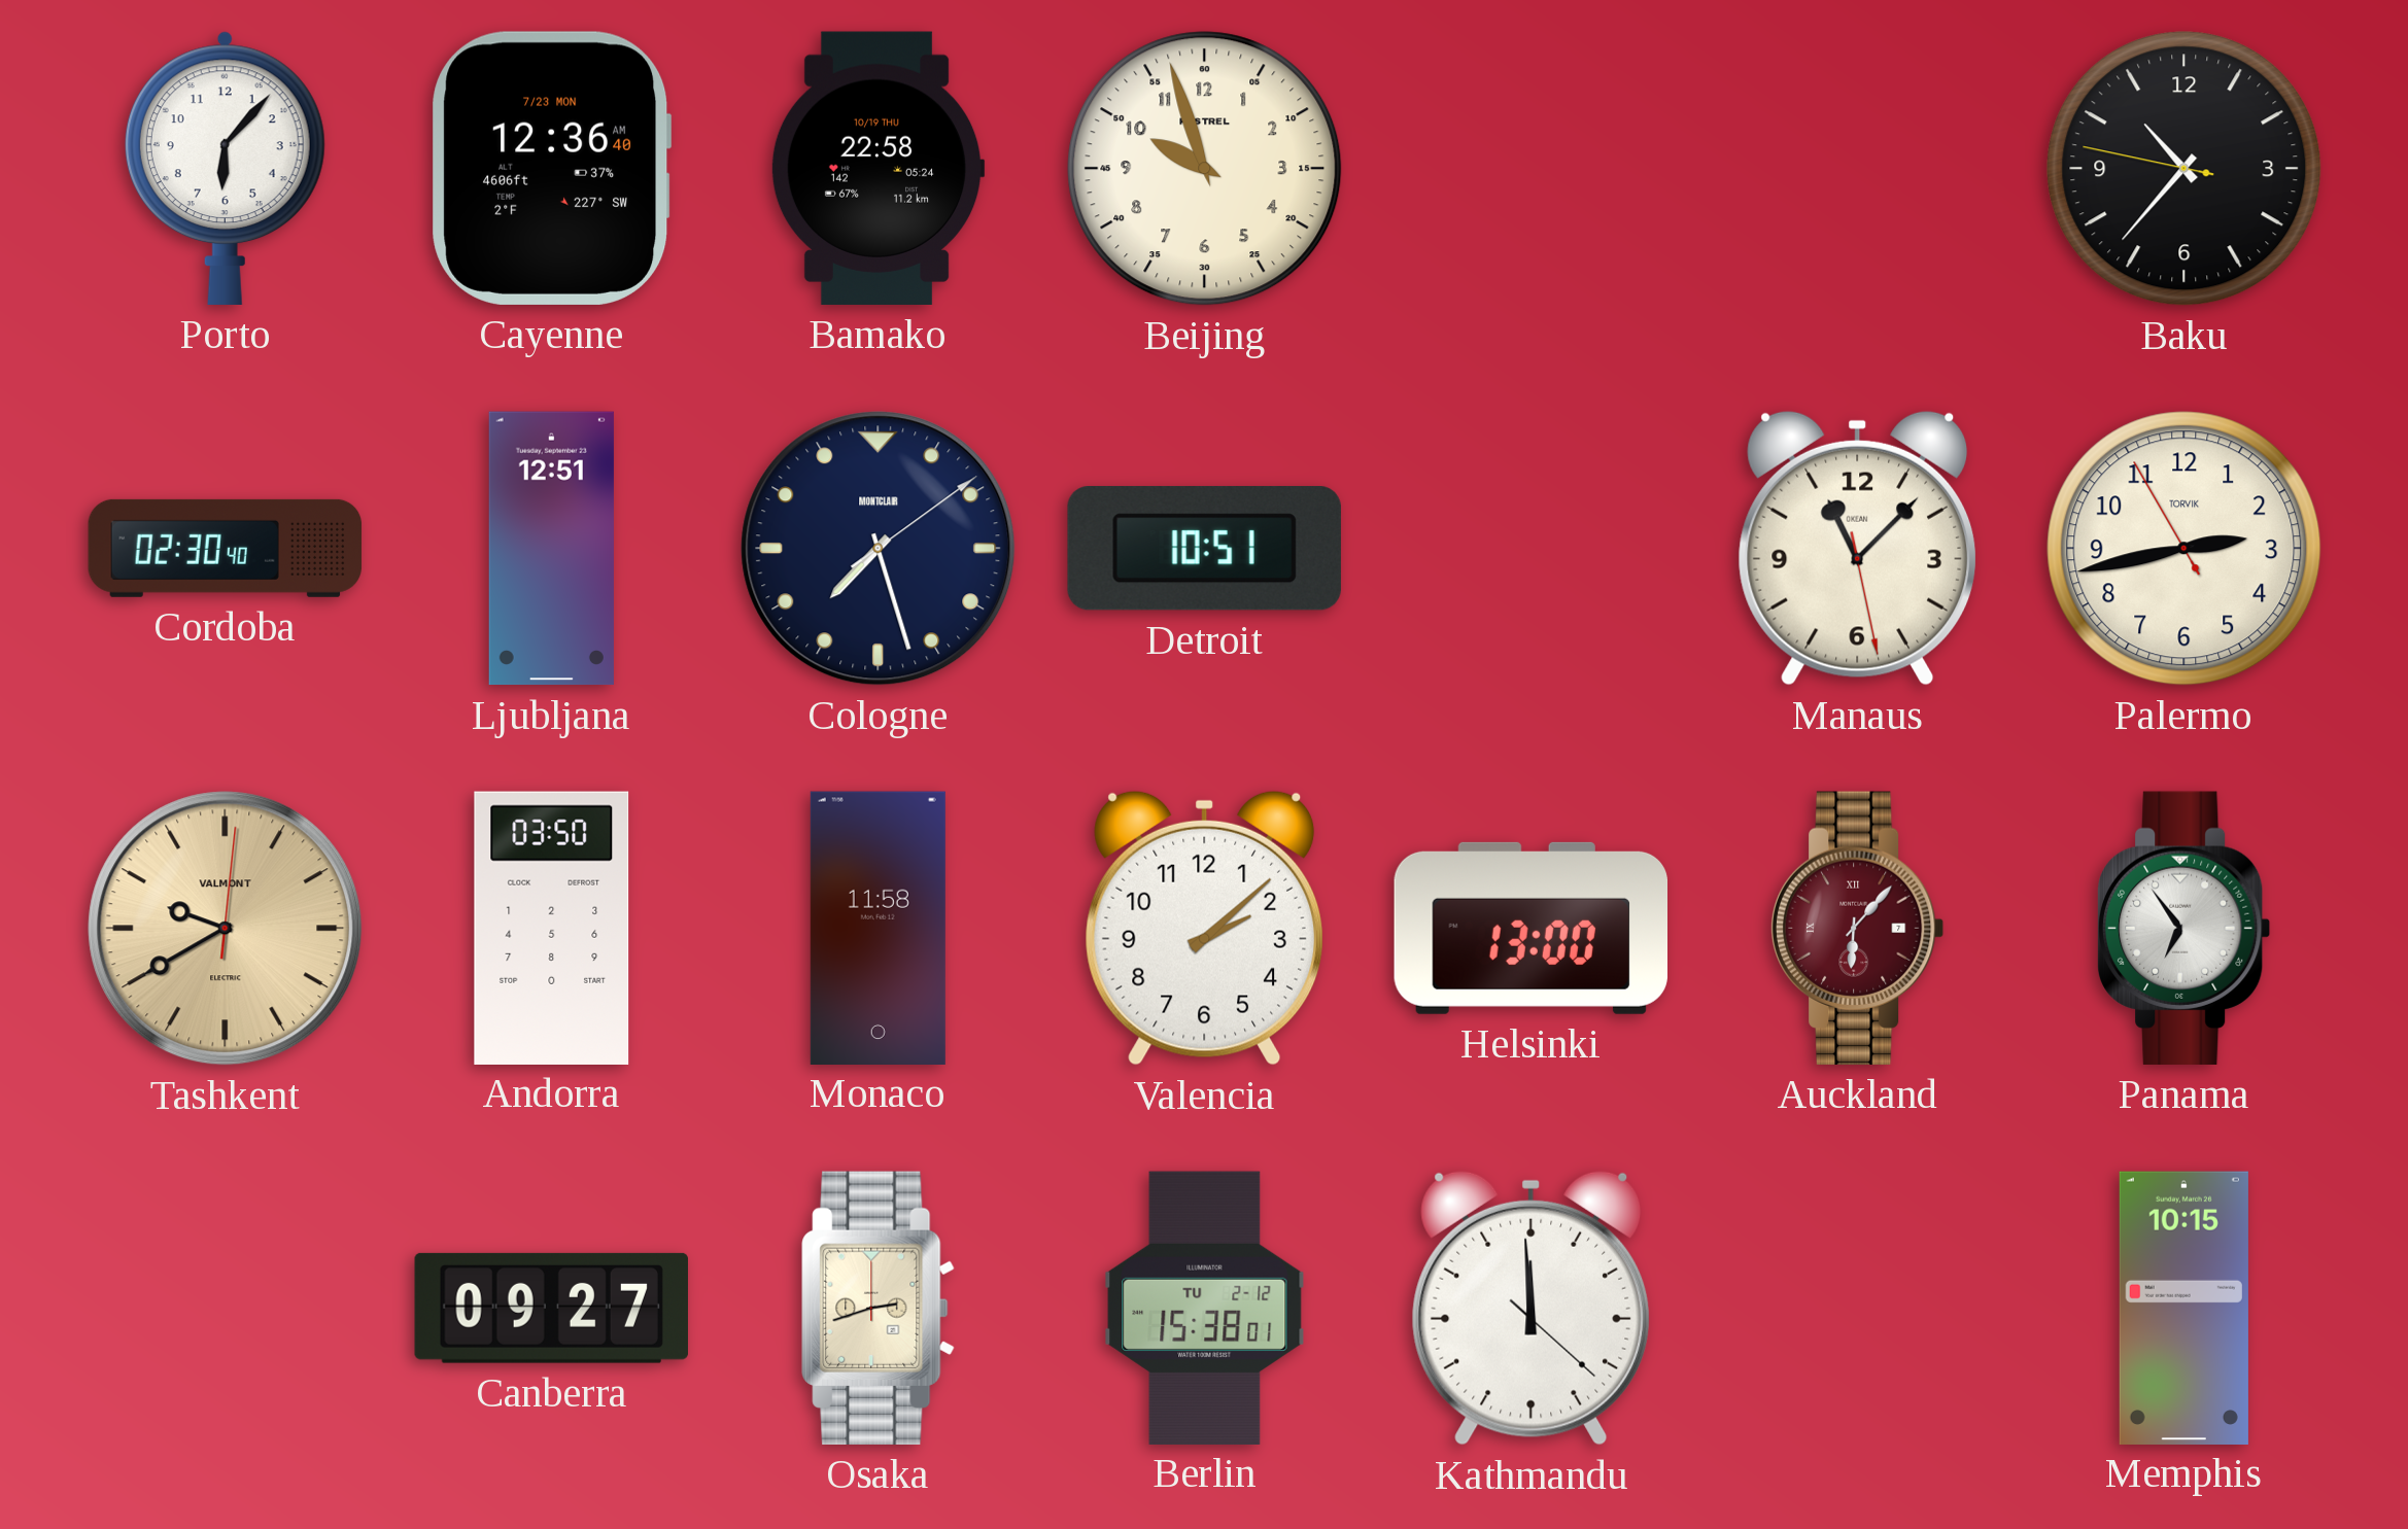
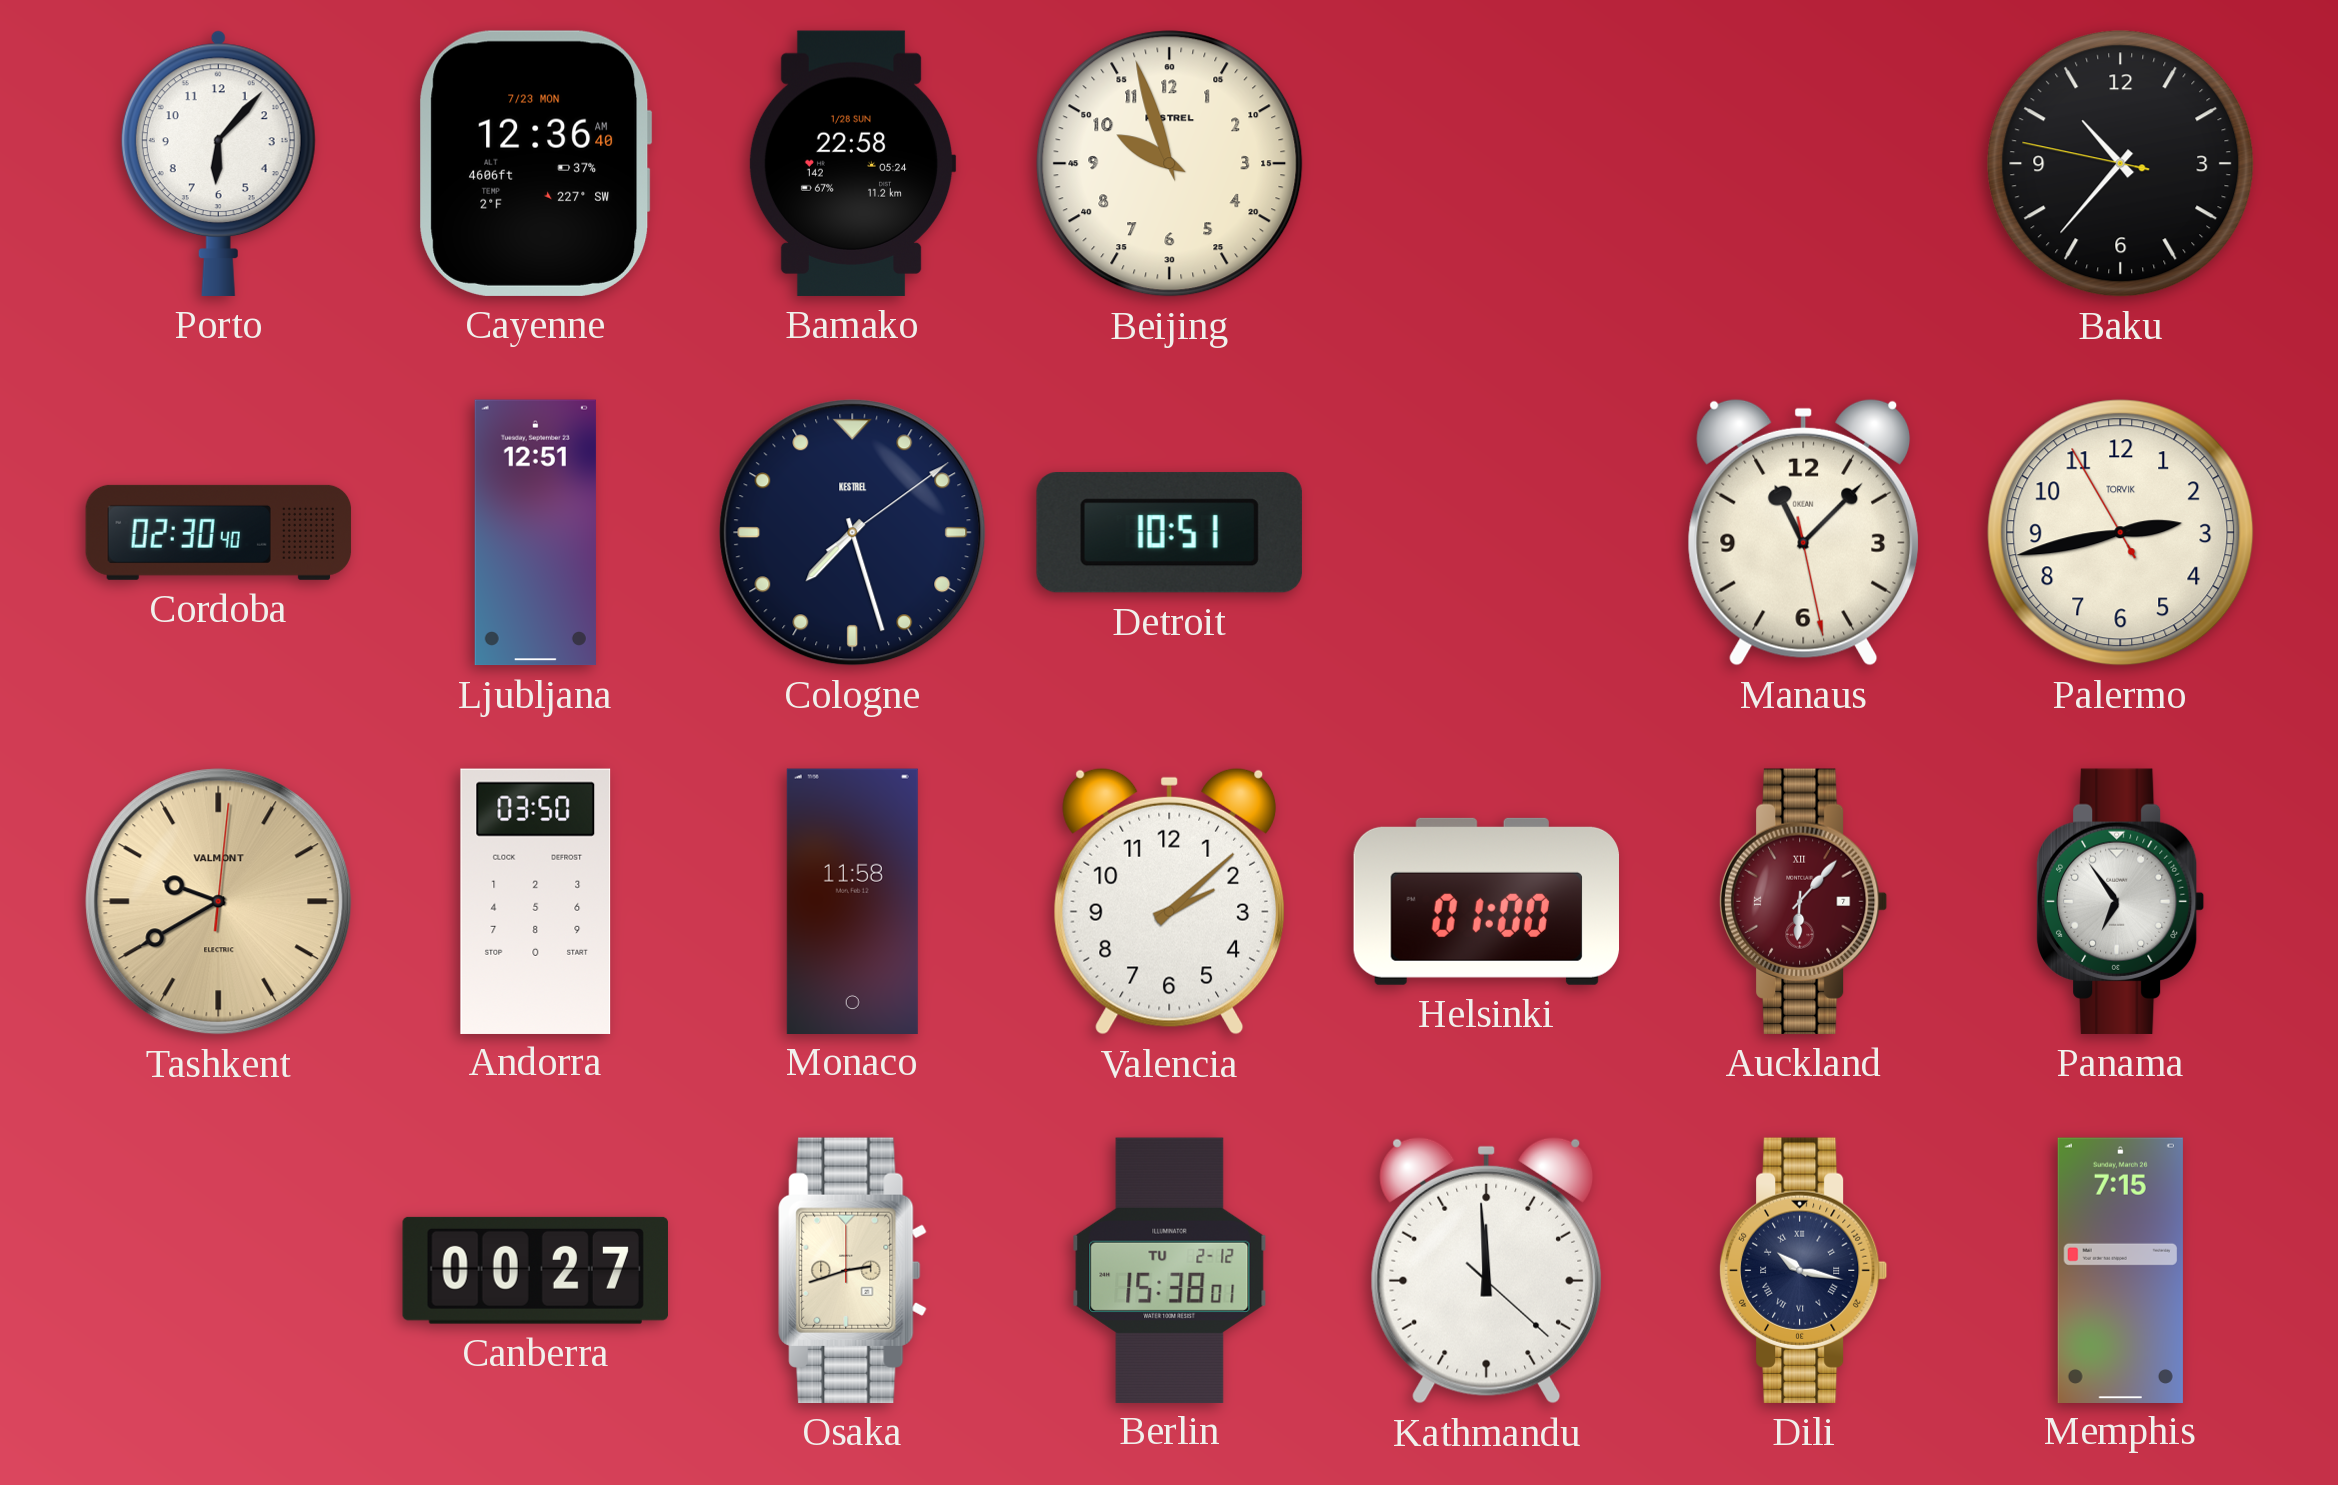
Bamako date: 10/19 THU -> 1/28 SUN
Cologne brand: MONTCLAIR -> KESTREL
Helsinki: 13:00 -> 01:00
Canberra: 09:27 -> 00:27
Dili: none -> 10:17
Memphis: 10:15 -> 7:15
